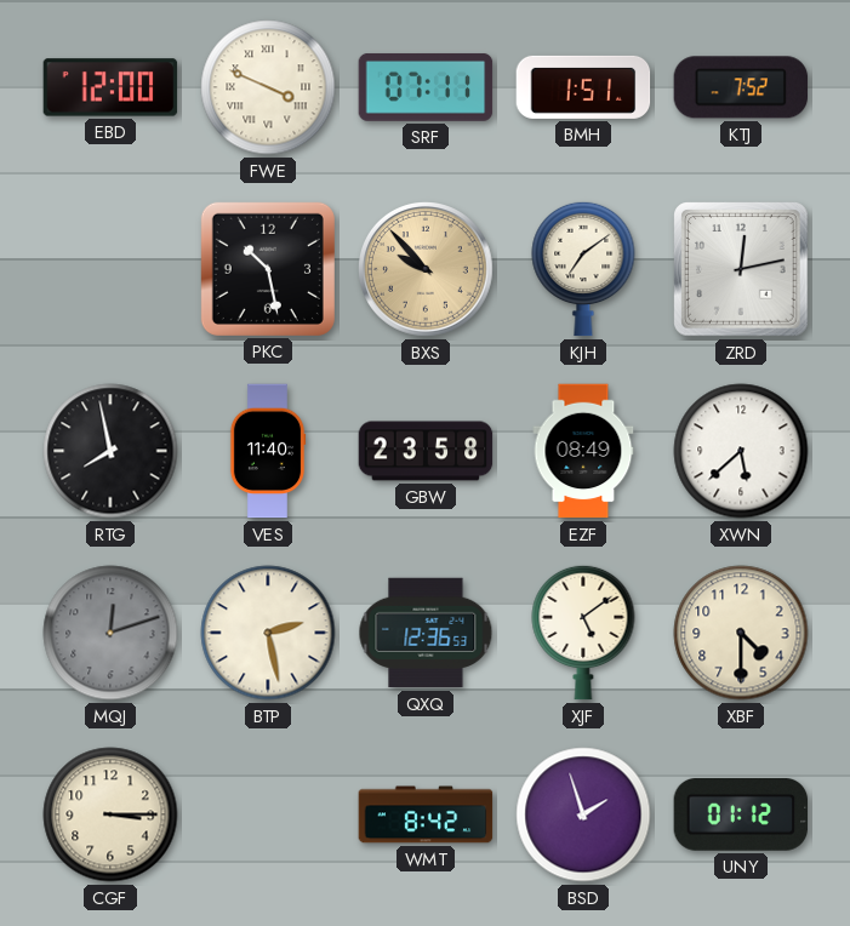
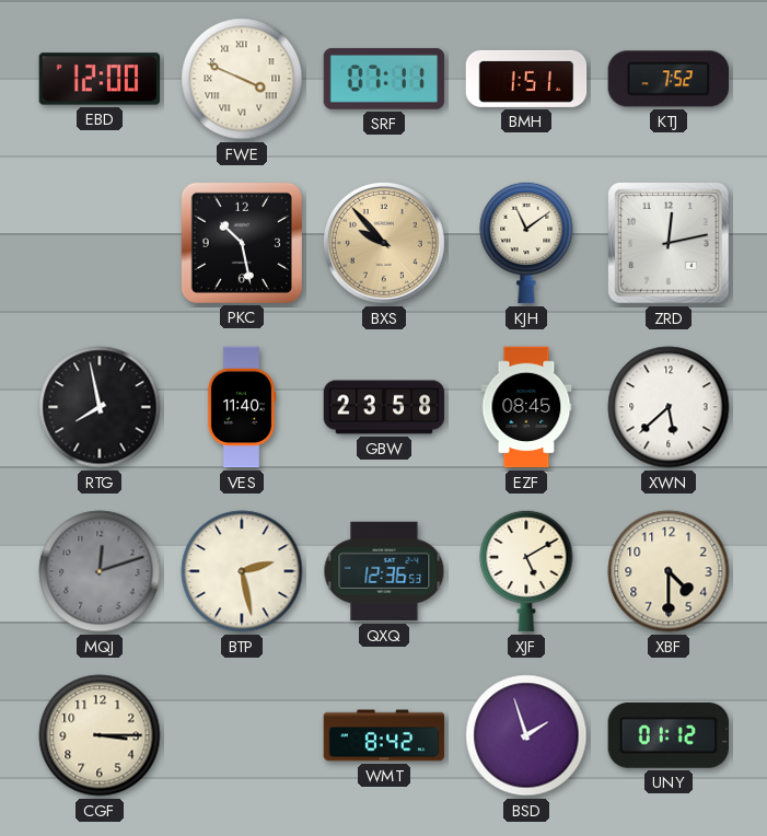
KJH: 7:09 -> 11:09
EZF: 08:49 -> 08:45
XJF: 5:09 -> 5:10
